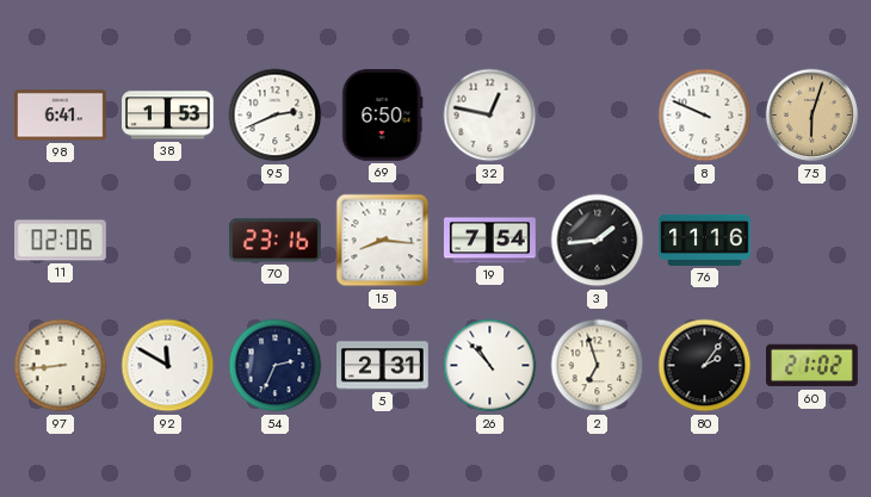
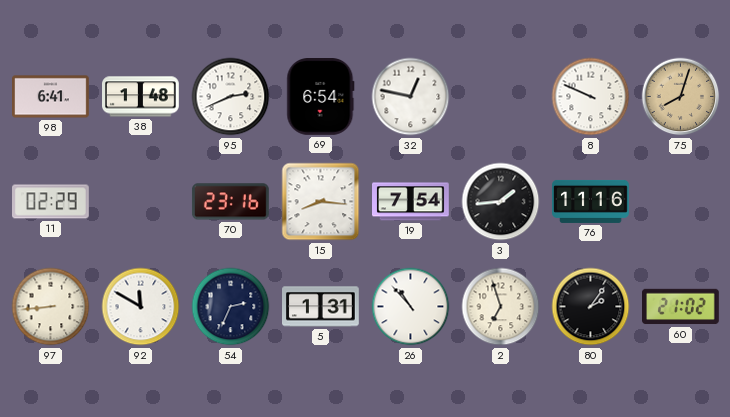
38: 1:53 -> 1:48
69: 6:50 -> 6:54
75: 6:03 -> 8:03
11: 02:06 -> 02:29
5: 2:31 -> 1:31
